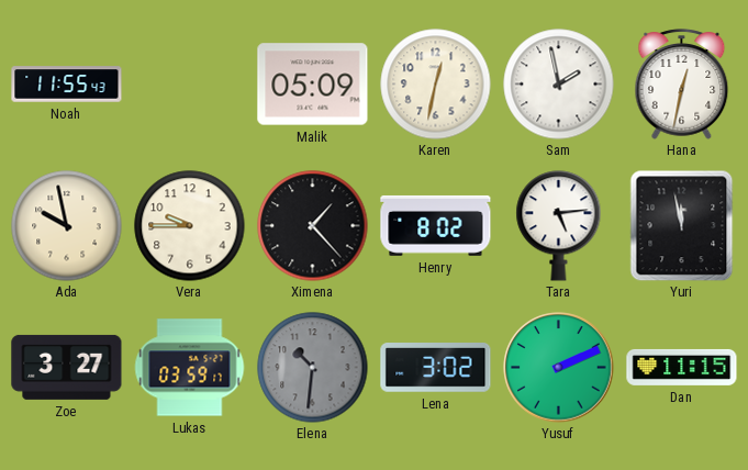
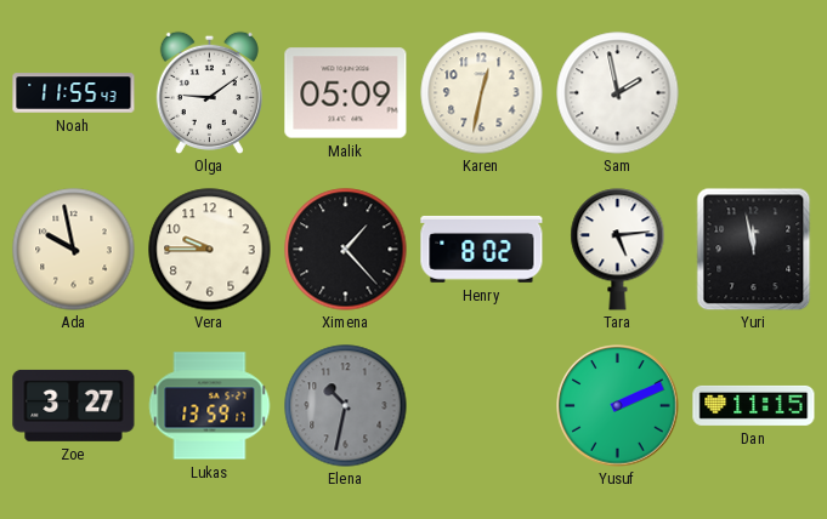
Olga: none -> 9:09
Hana: 12:32 -> none
Lukas: 03:59 -> 13:59
Elena: 10:31 -> 10:32
Lena: 3:02 -> none
